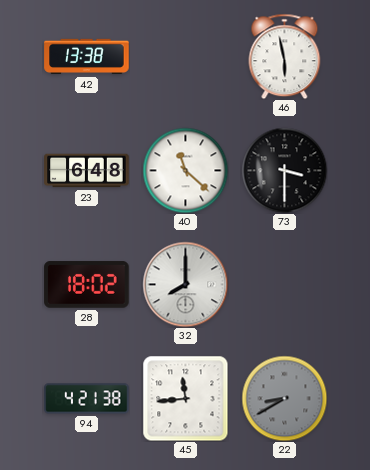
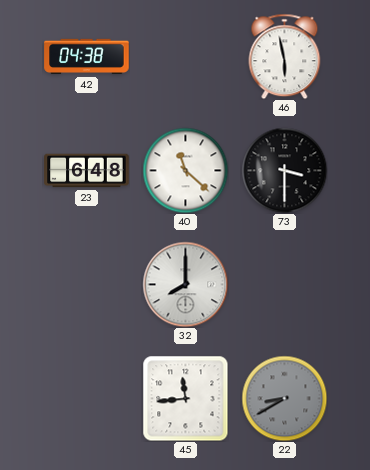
42: 13:38 -> 04:38
28: 18:02 -> none
94: 4:21 -> none
